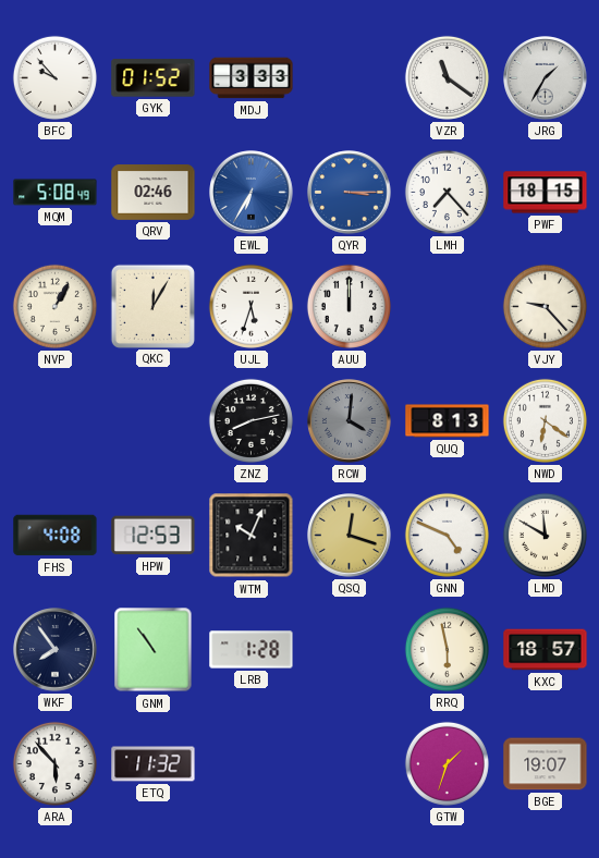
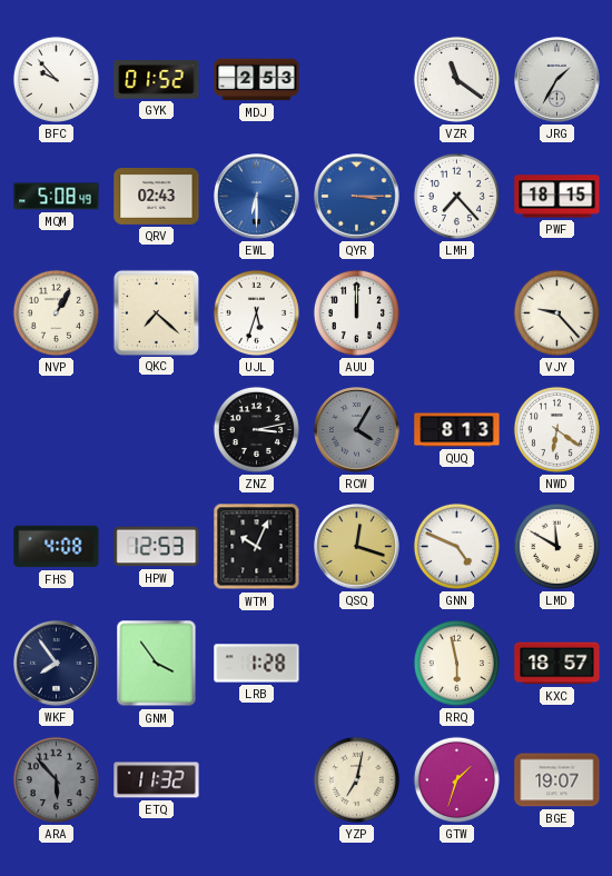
MDJ: 3:33 -> 2:53
QRV: 02:46 -> 02:43
EWL: 6:35 -> 6:30
QKC: 12:05 -> 7:22
ZNZ: 8:13 -> 3:13
RCW: 4:01 -> 4:05
GNM: 10:54 -> 3:54
ARA dial: white -> grey
YZP: none -> 7:02
